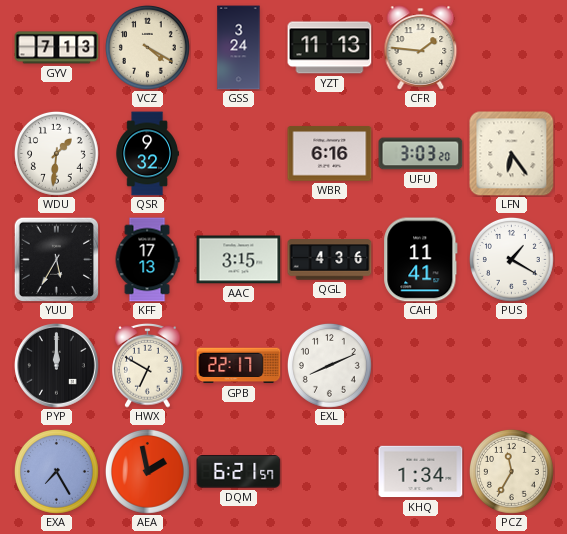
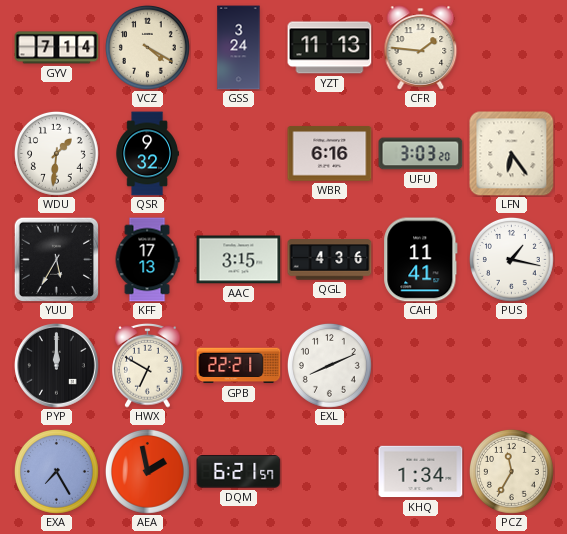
GYV: 7:13 -> 7:14
PUS: 1:20 -> 1:17
GPB: 22:17 -> 22:21
